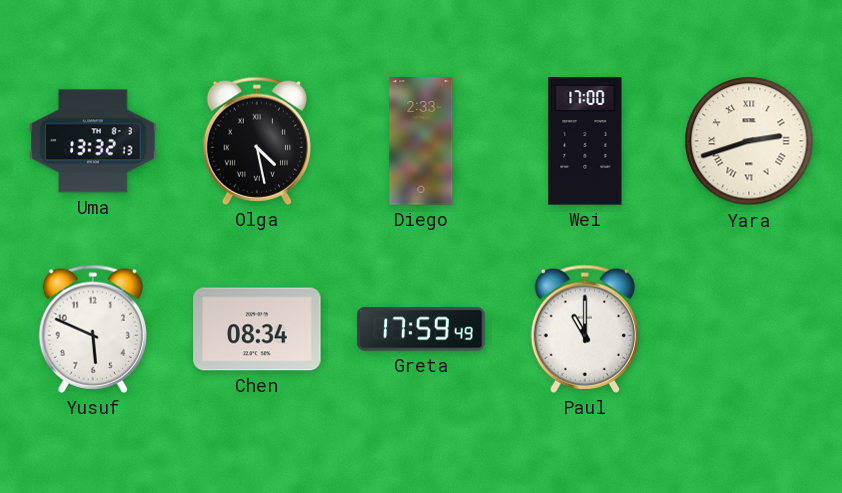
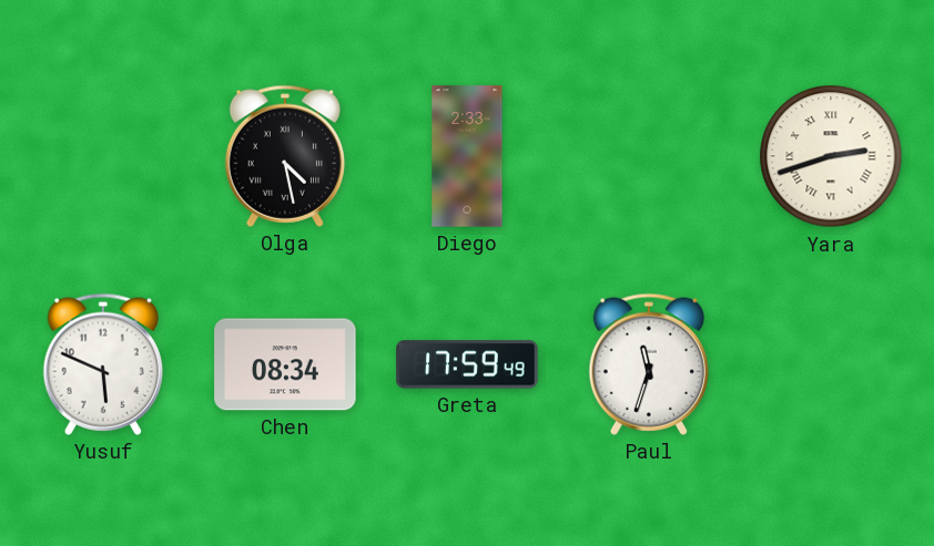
Uma: 13:32 -> none
Wei: 17:00 -> none
Paul: 11:00 -> 11:33
